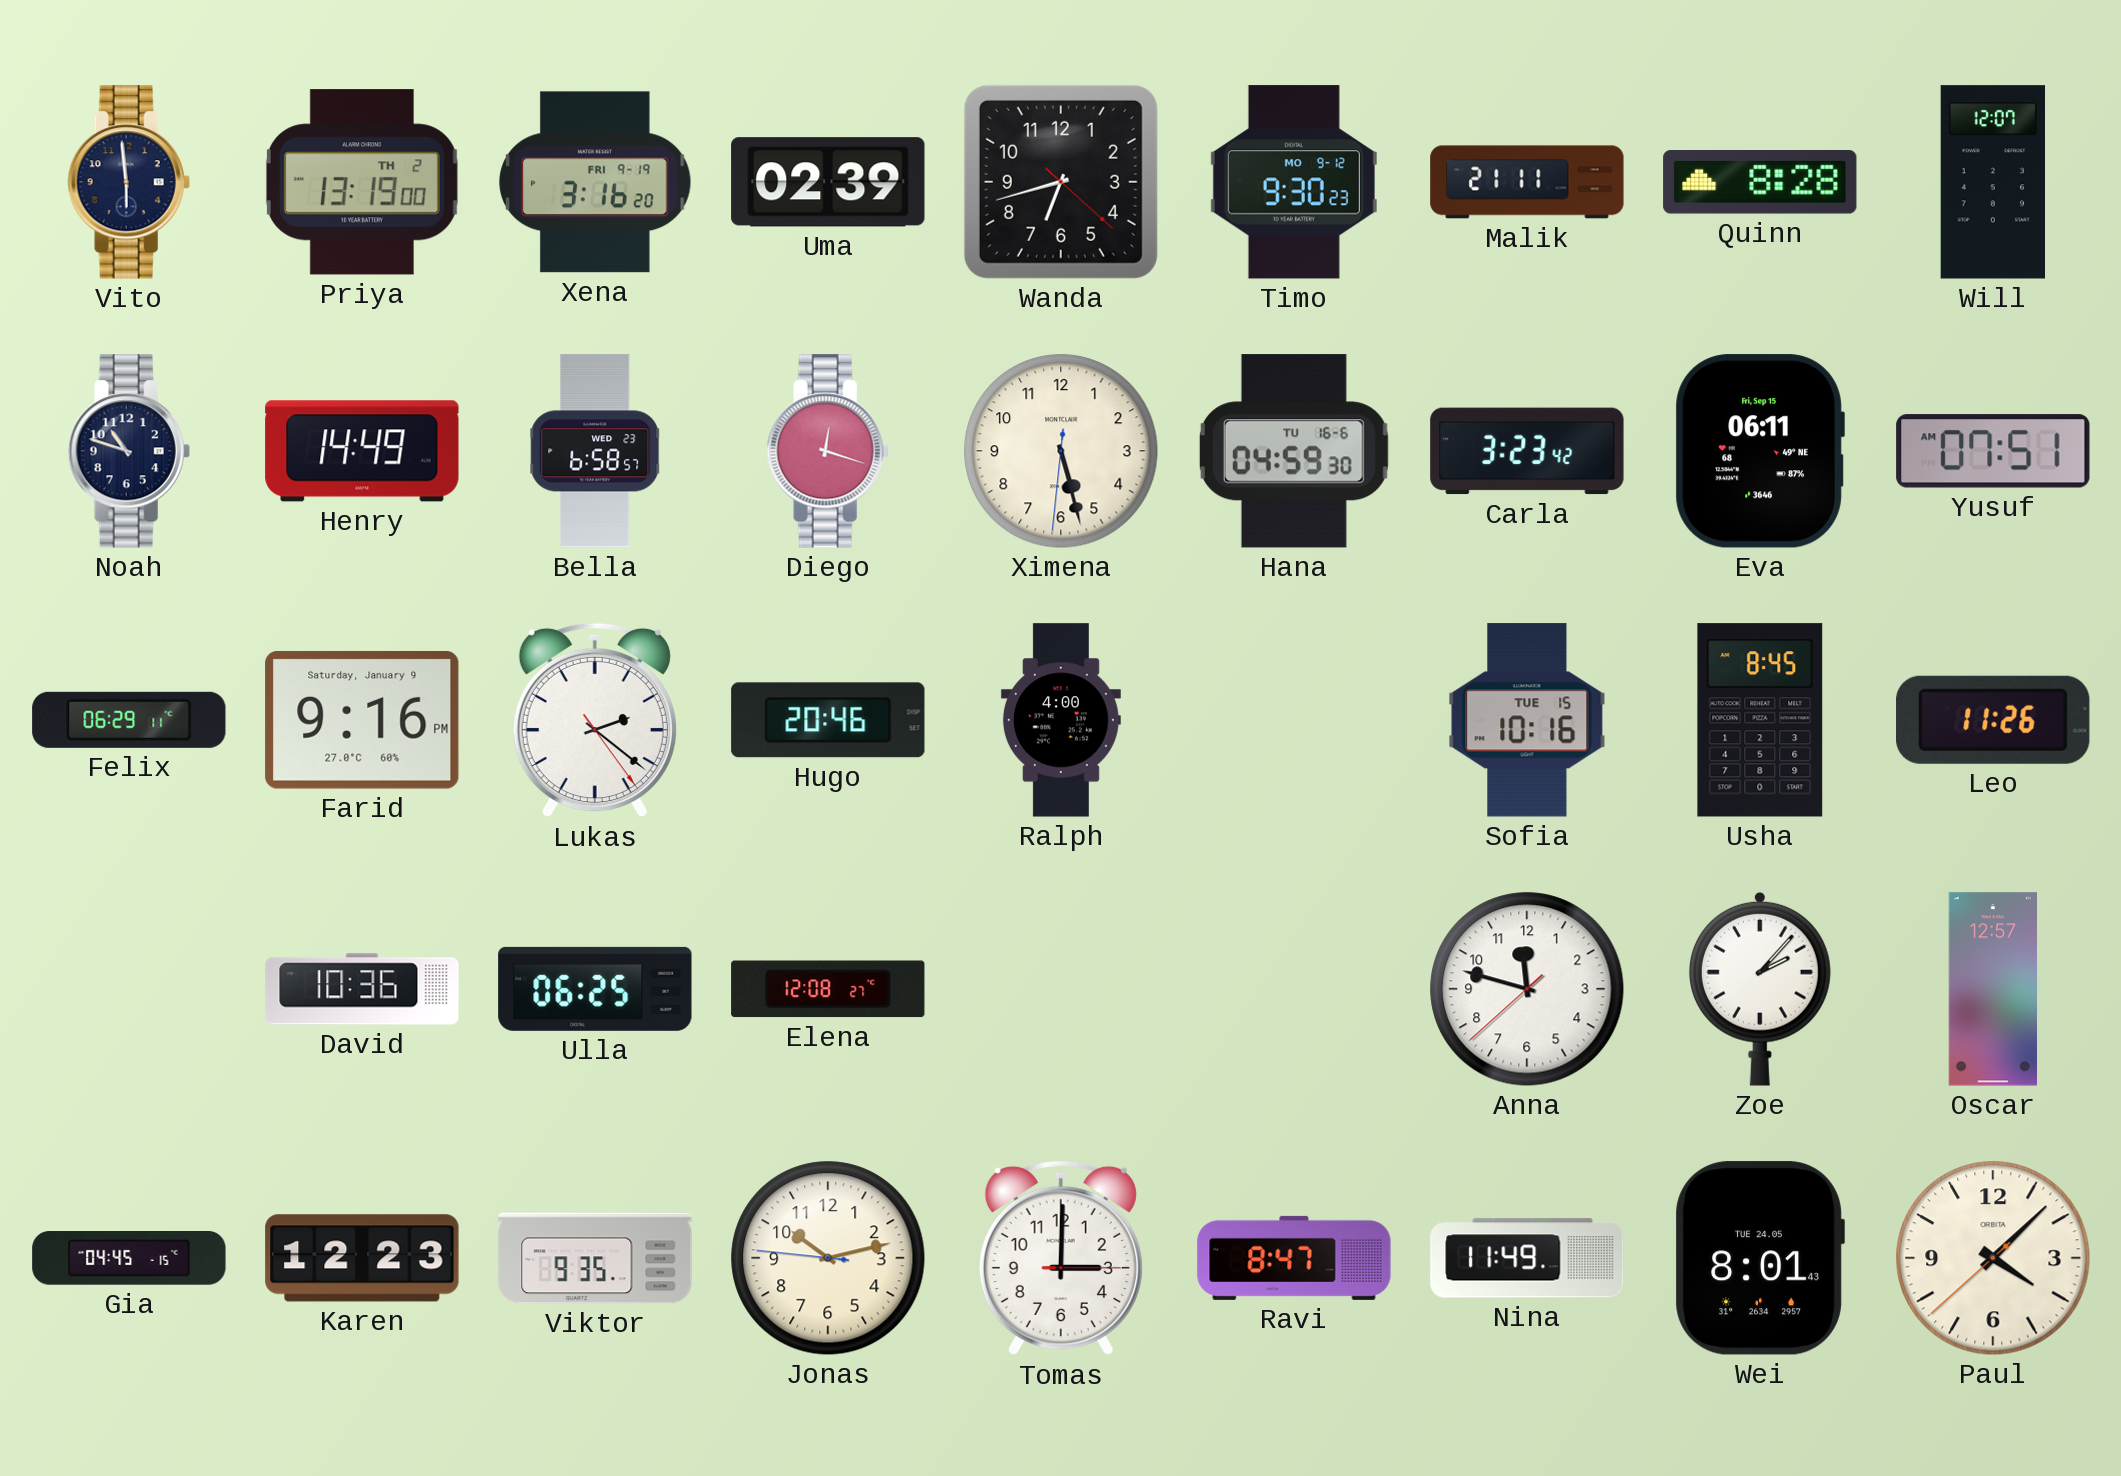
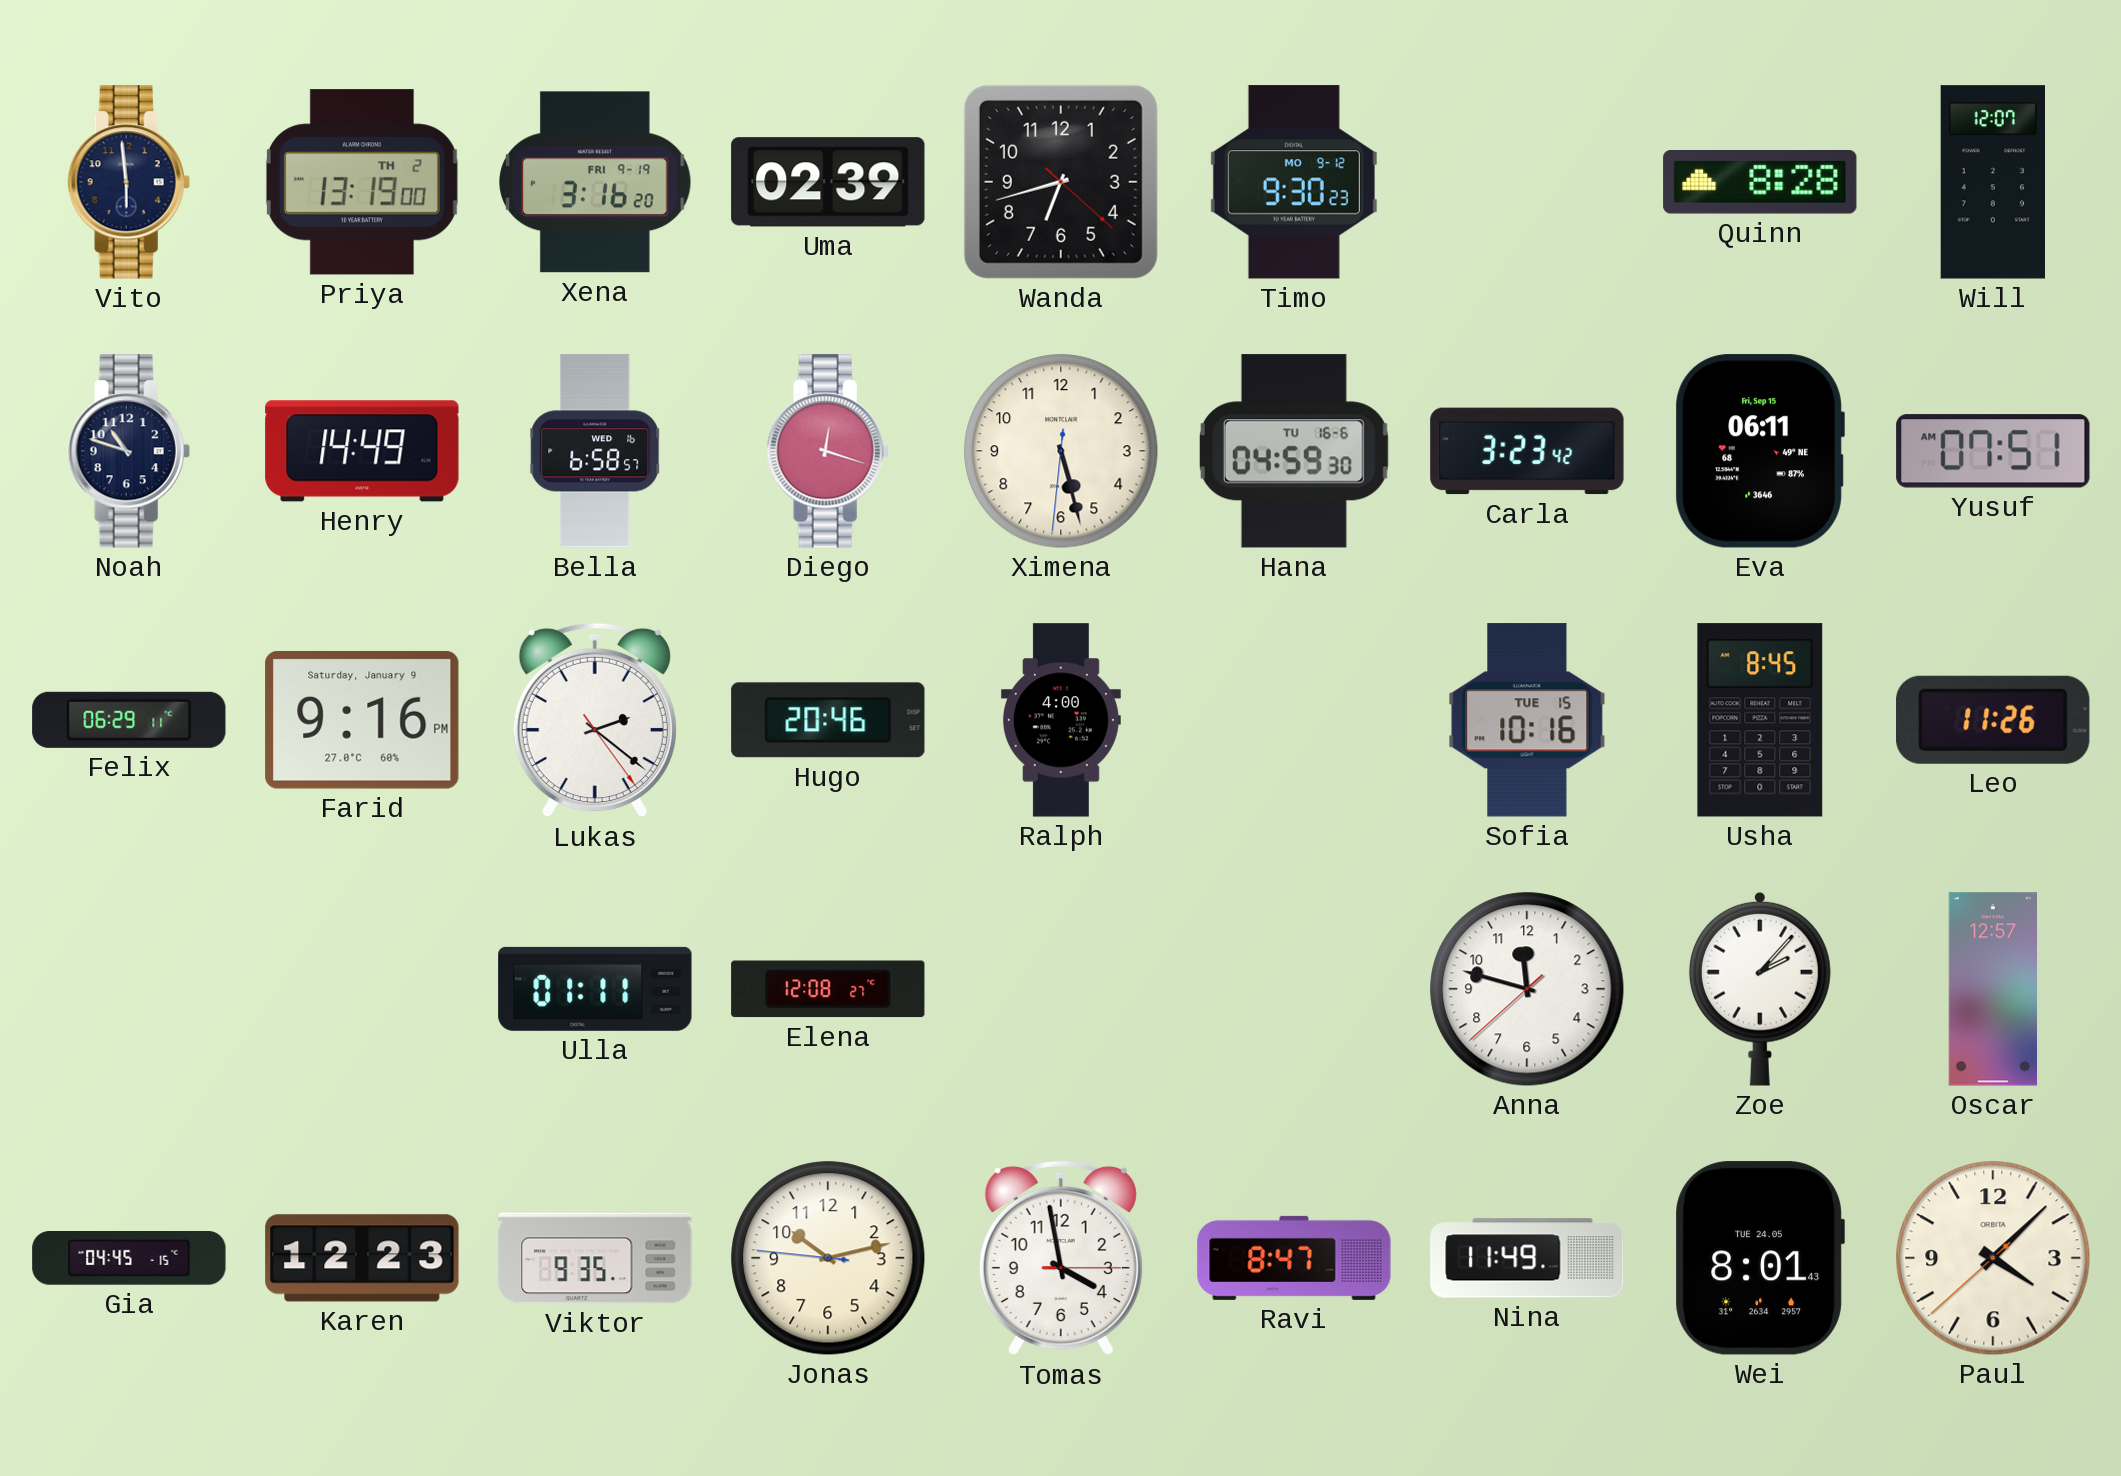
Malik: 21:11 -> none
Bella date: WED 23 -> WED 16
David: 10:36 -> none
Ulla: 06:25 -> 01:11
Tomas: 3:00 -> 3:58
